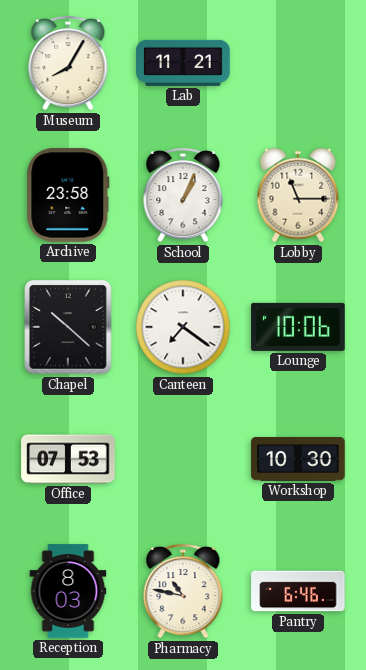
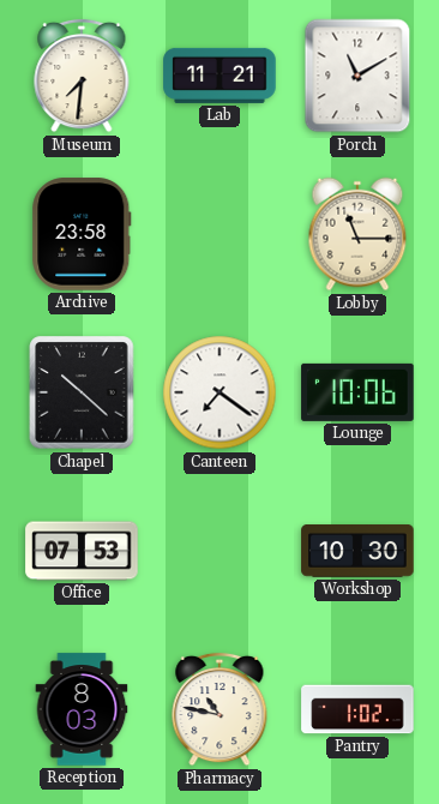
Museum: 8:05 -> 7:31
Porch: none -> 11:10
School: 1:04 -> none
Pantry: 6:46 -> 1:02
